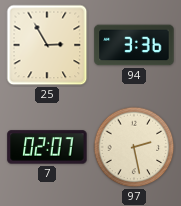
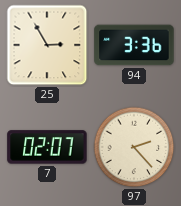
97: 2:28 -> 2:23
